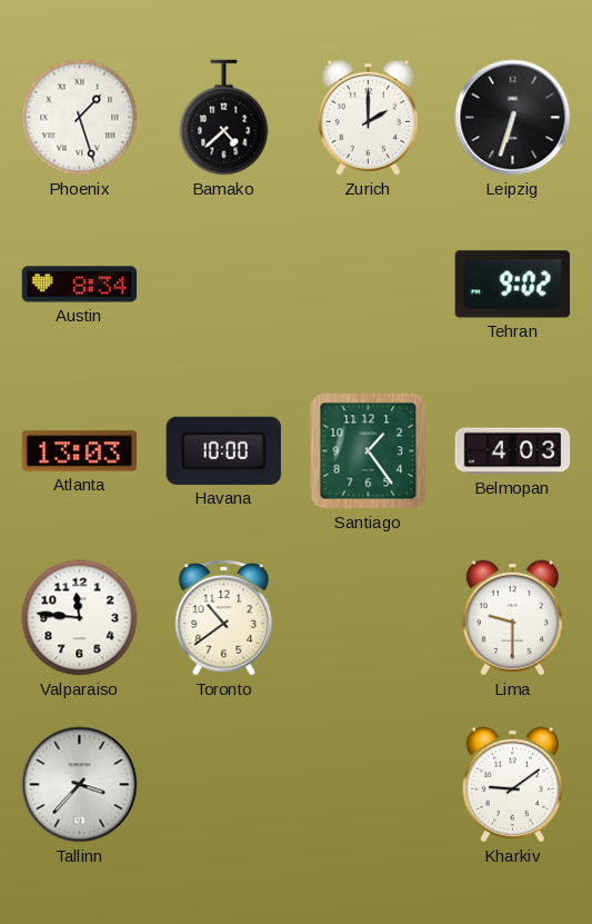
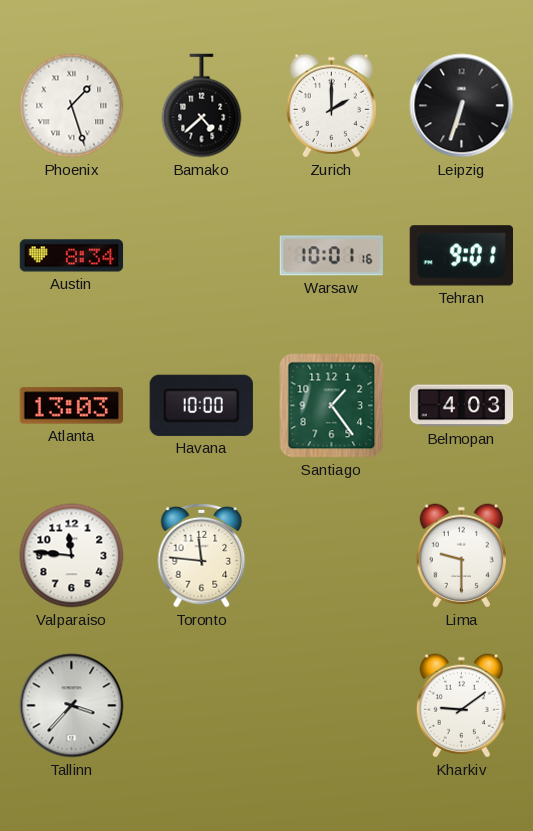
Warsaw: none -> 10:01
Tehran: 9:02 -> 9:01
Toronto: 10:39 -> 11:46
